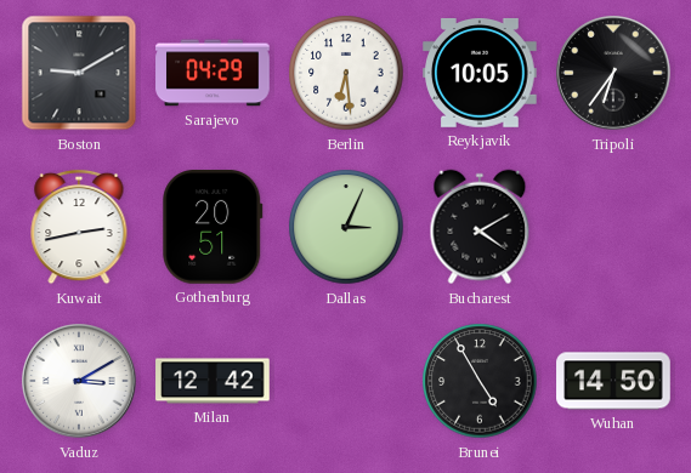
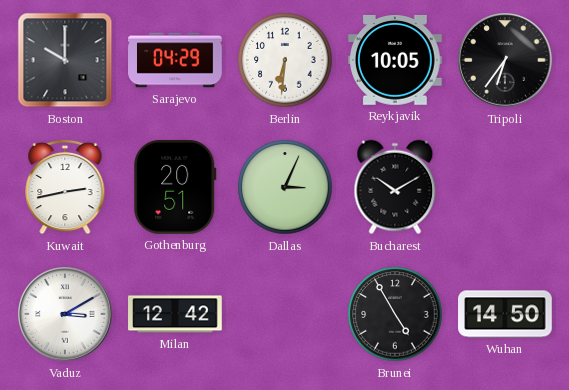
Boston: 9:10 -> 10:00
Berlin: 6:29 -> 6:31
Bucharest: 4:10 -> 10:10
